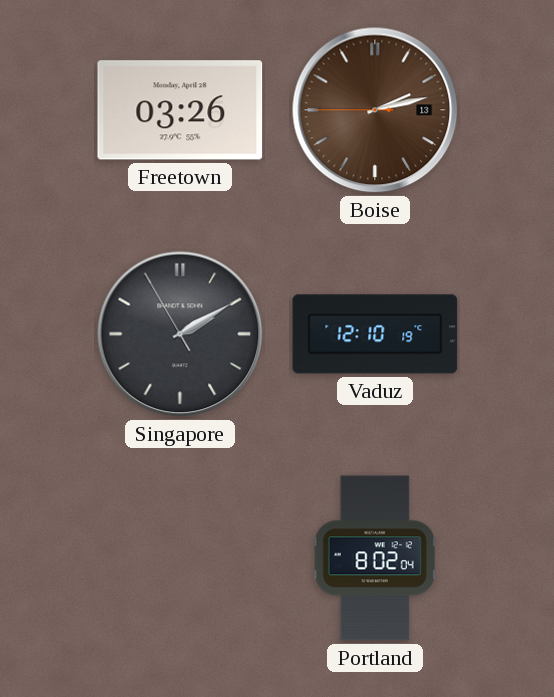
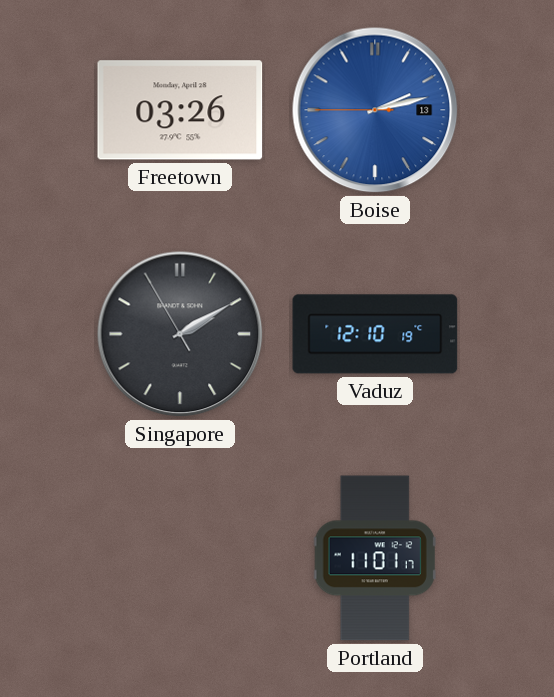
Boise dial: brown -> blue
Portland: 8:02 -> 11:01
